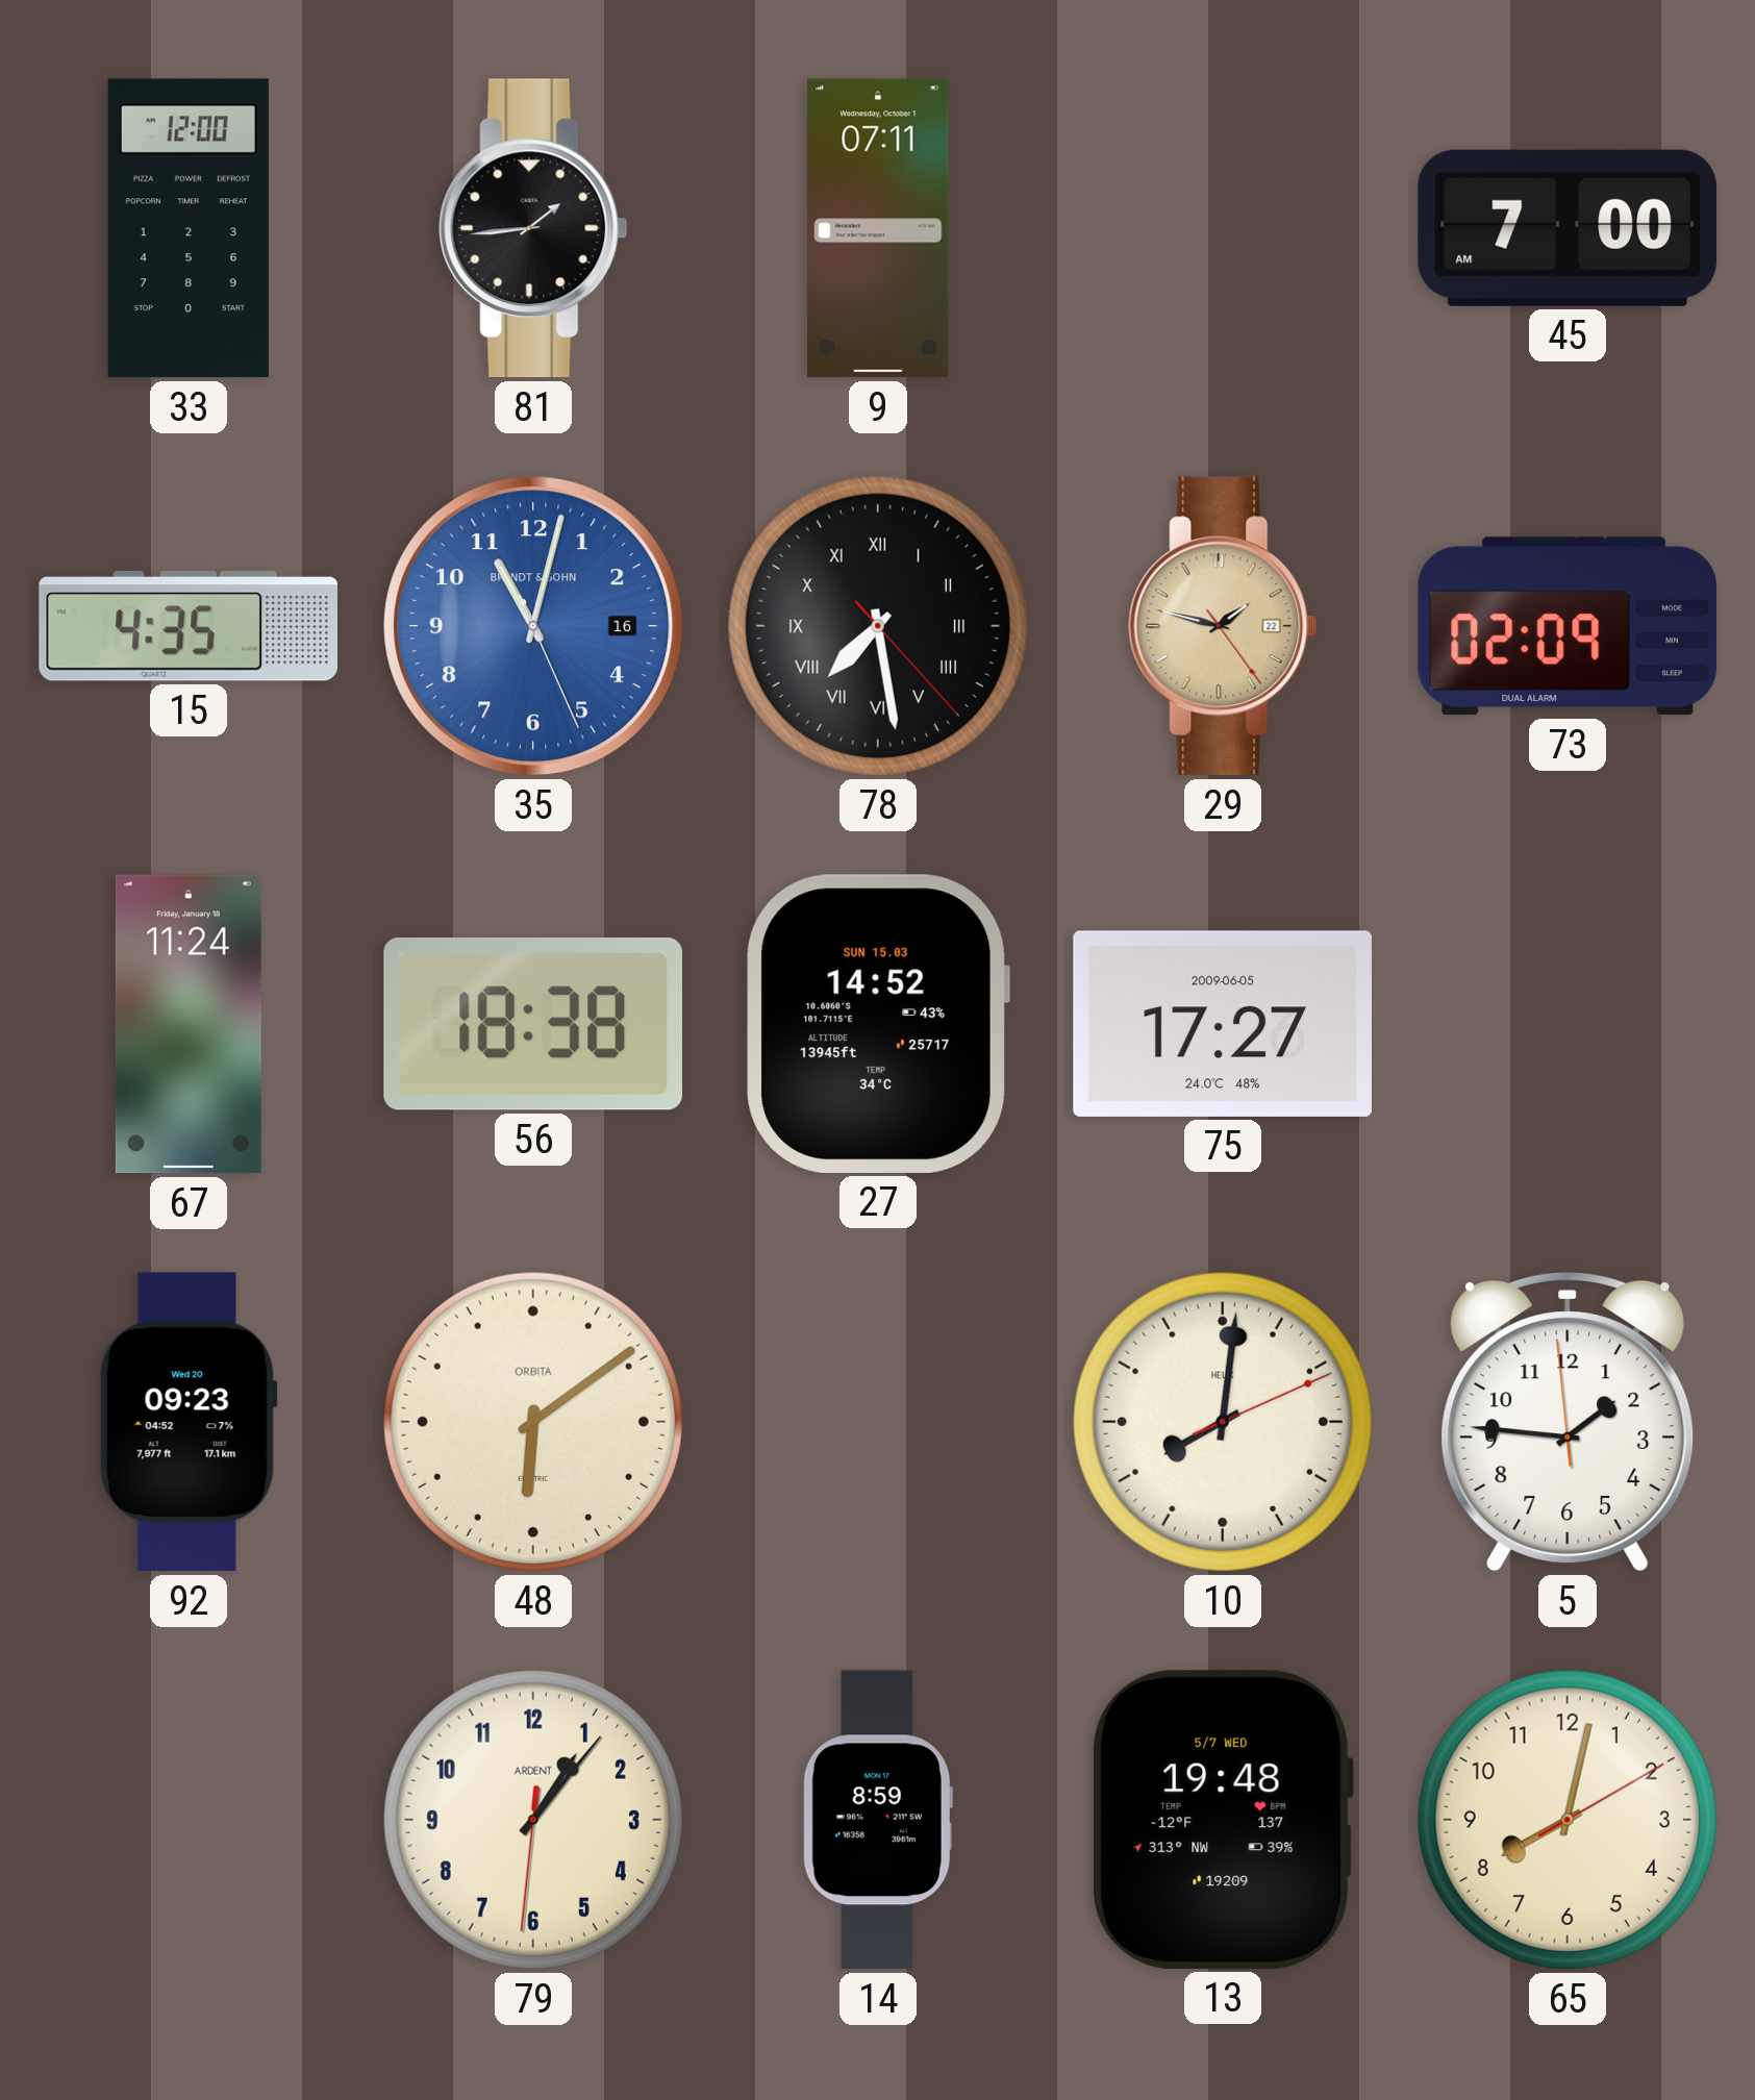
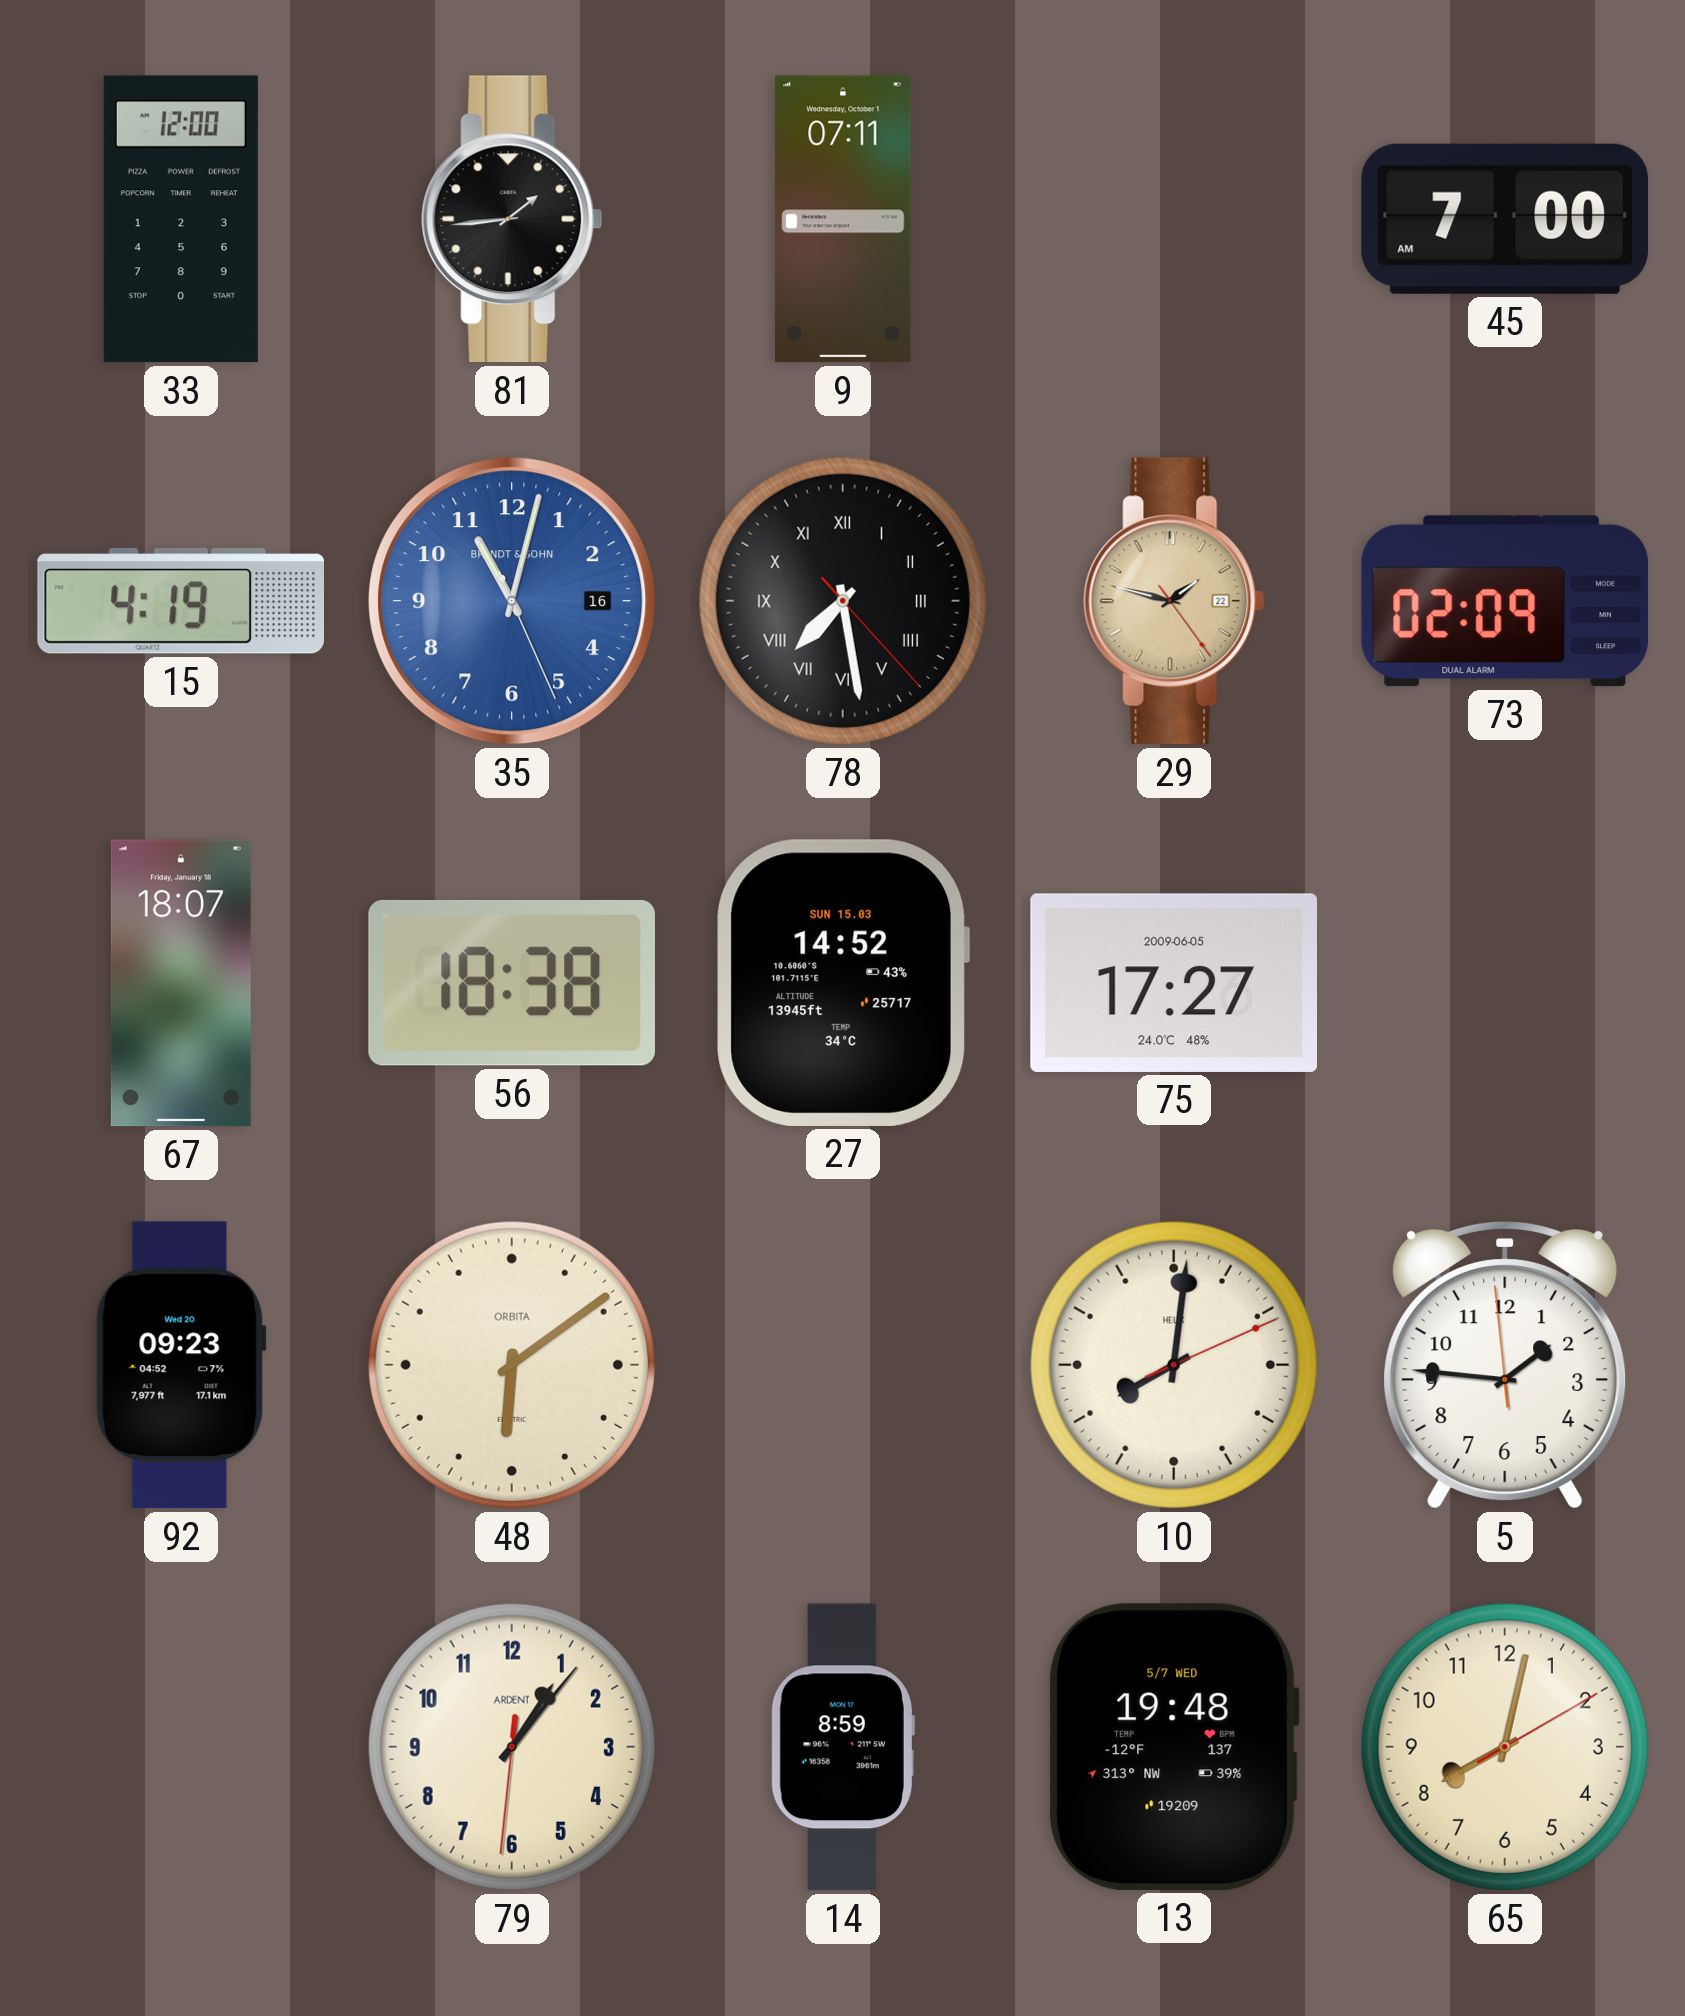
15: 4:35 -> 4:19
67: 11:24 -> 18:07
